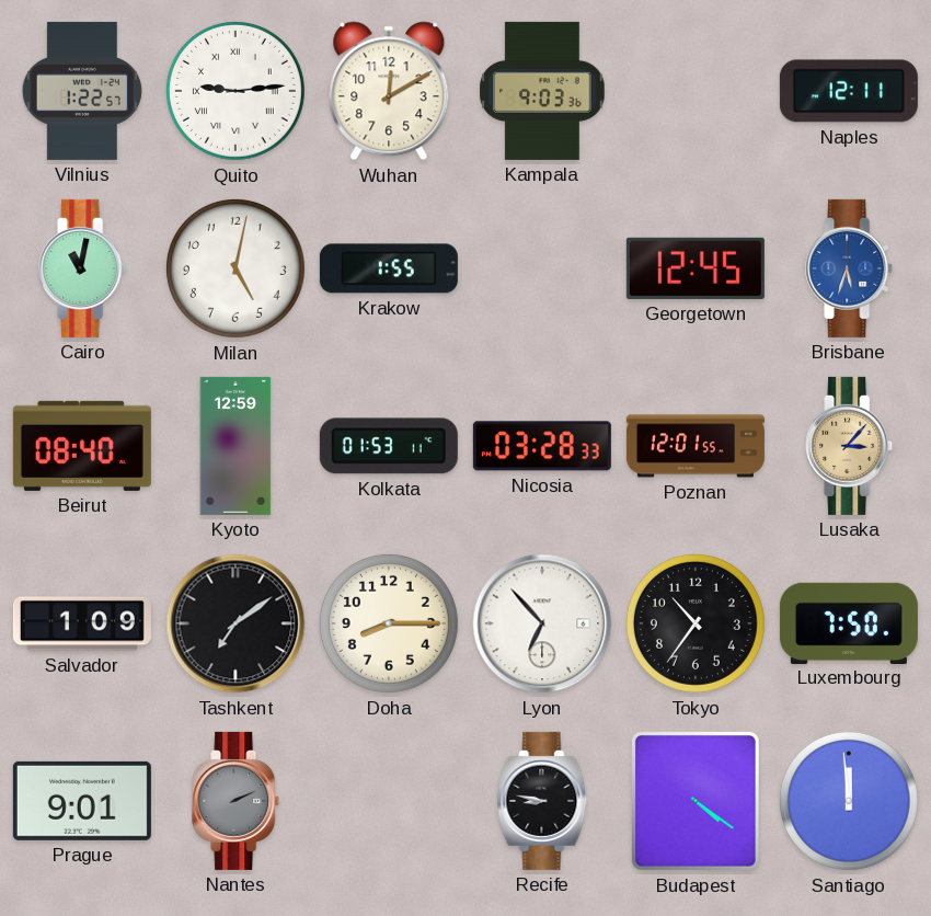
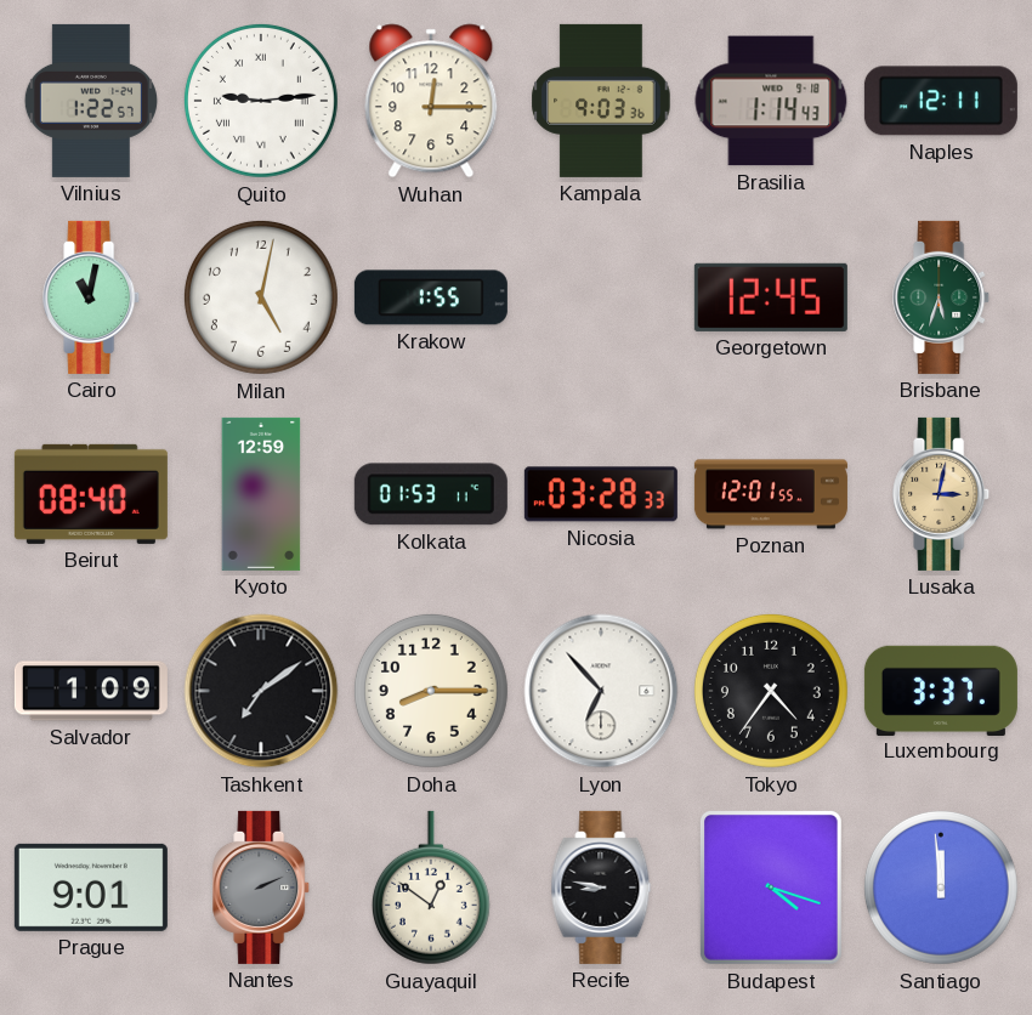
Wuhan: 12:10 -> 12:15
Brasilia: none -> 1:14
Brisbane dial: blue -> green
Lusaka: 3:07 -> 3:02
Tokyo: 10:36 -> 4:36
Luxembourg: 7:50 -> 3:37
Guayaquil: none -> 12:51
Budapest: 4:21 -> 4:18
